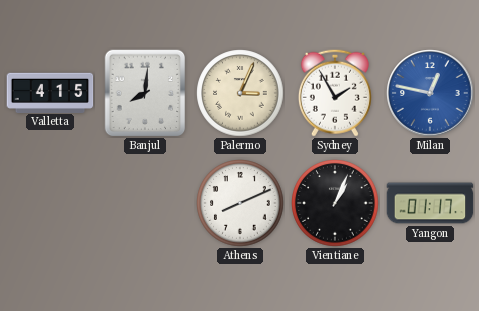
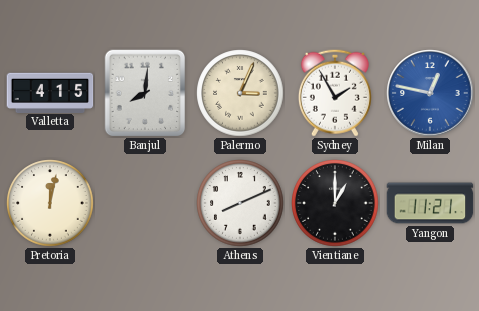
Pretoria: none -> 12:02
Vientiane: 1:04 -> 1:00
Yangon: 01:17 -> 11:21
